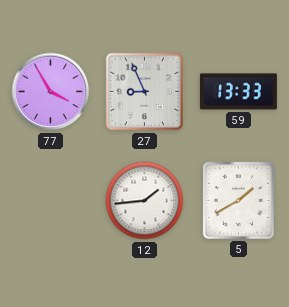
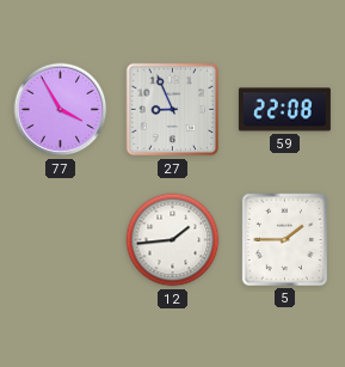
59: 13:33 -> 22:08
5: 1:40 -> 1:45
